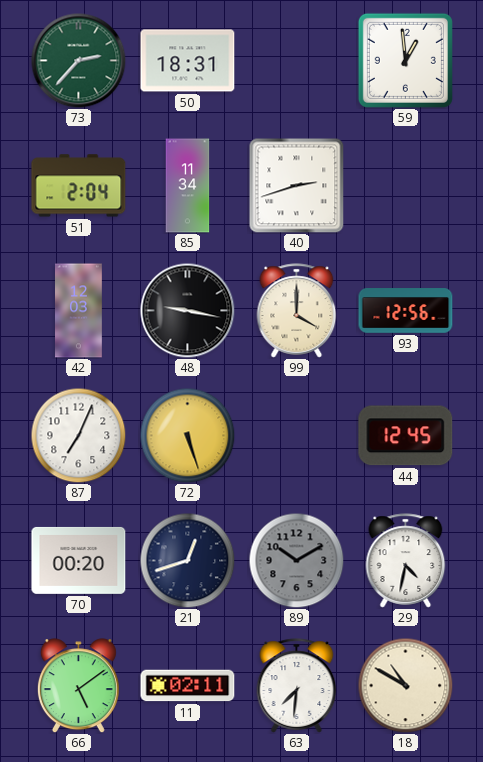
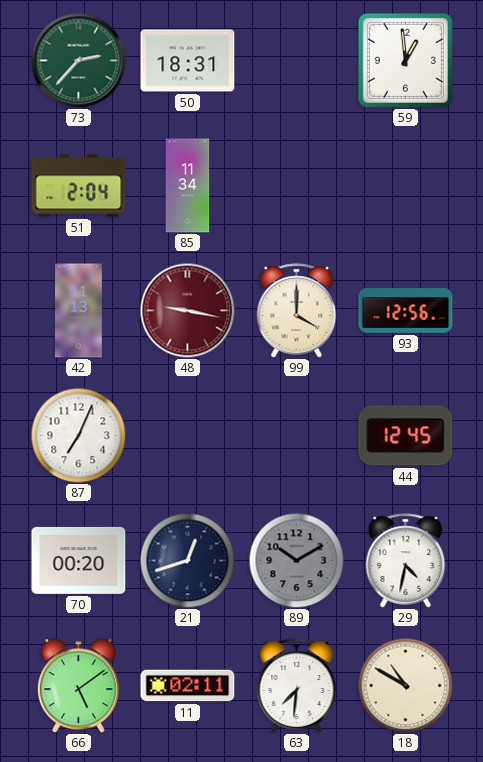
40: 2:42 -> none
42: 12:03 -> 11:13
48 dial: black -> burgundy
72: 5:27 -> none
